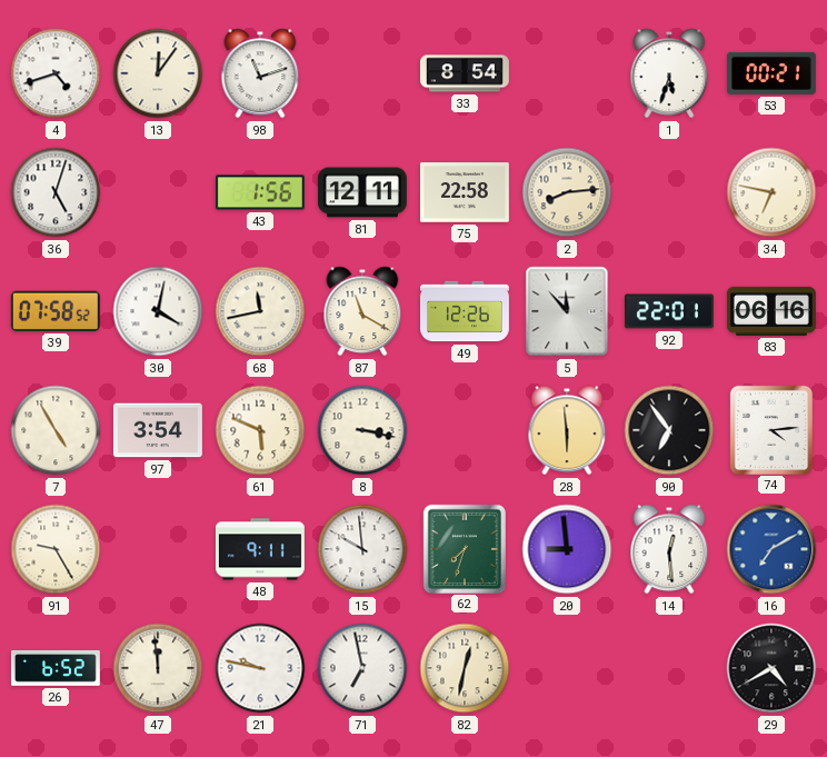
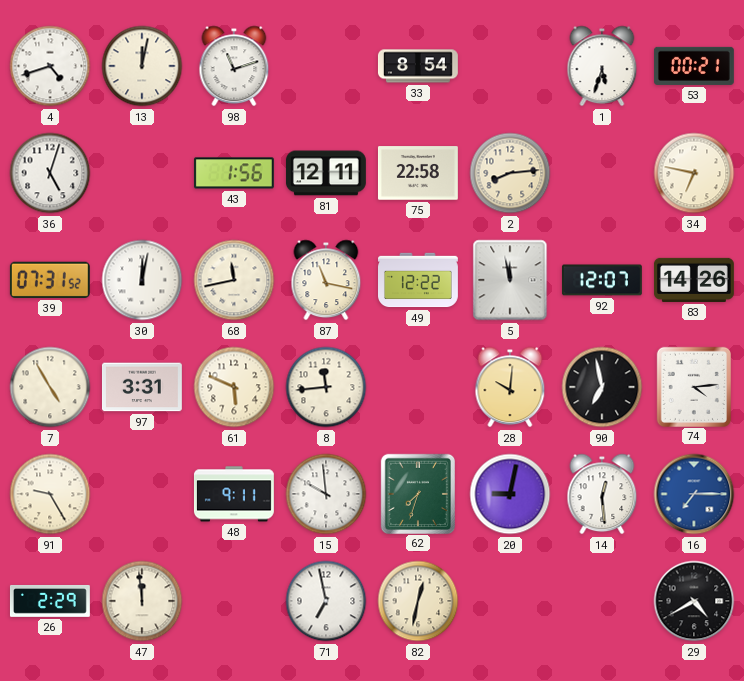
13: 12:06 -> 12:02
39: 07:58 -> 07:31
30: 4:02 -> 12:02
87: 11:20 -> 11:17
49: 12:26 -> 12:22
5: 11:53 -> 11:58
92: 22:01 -> 12:07
83: 06:16 -> 14:26
97: 3:54 -> 3:31
8: 3:17 -> 11:44
28: 5:59 -> 10:01
90: 6:54 -> 6:58
20: 8:59 -> 9:02
16: 7:10 -> 7:15
26: 6:52 -> 2:29
21: 9:47 -> none
